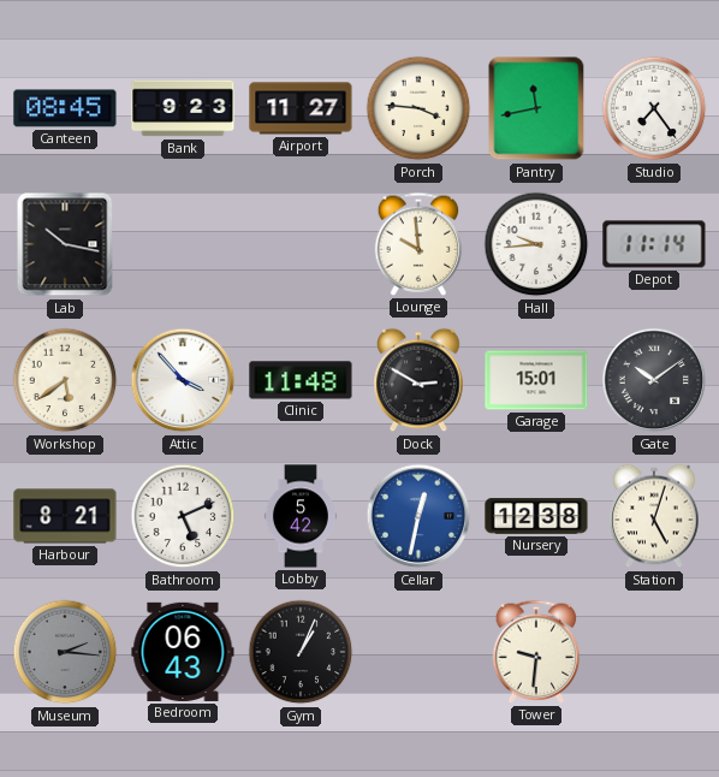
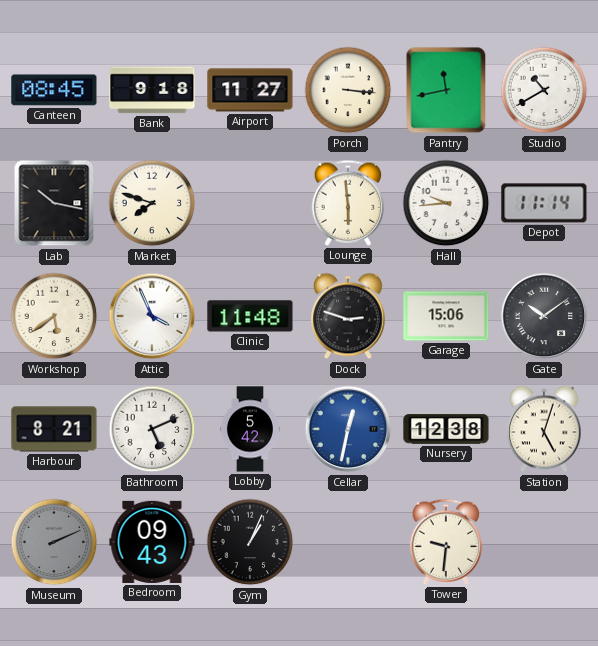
Bank: 9:23 -> 9:18
Porch: 3:46 -> 3:16
Studio: 7:24 -> 10:40
Market: none -> 7:48
Lounge: 9:59 -> 5:59
Attic: 3:53 -> 3:56
Dock: 2:50 -> 2:48
Garage: 15:01 -> 15:06
Museum: 2:16 -> 2:11
Bedroom: 06:43 -> 09:43
